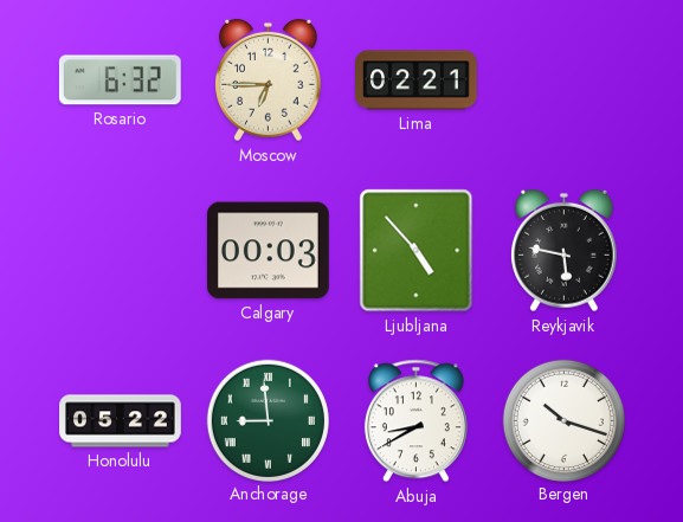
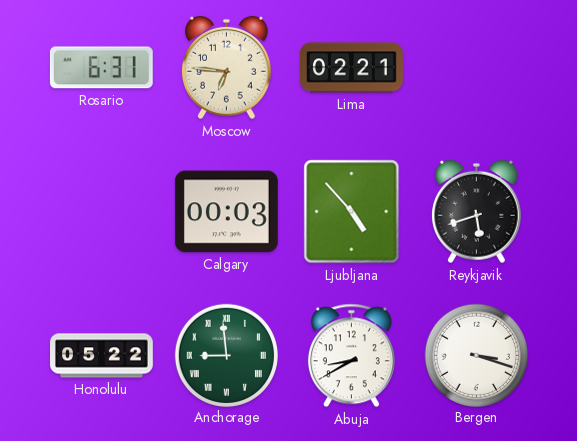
Rosario: 6:32 -> 6:31
Moscow: 6:45 -> 6:46
Reykjavik: 5:47 -> 5:42
Bergen: 10:18 -> 3:18
